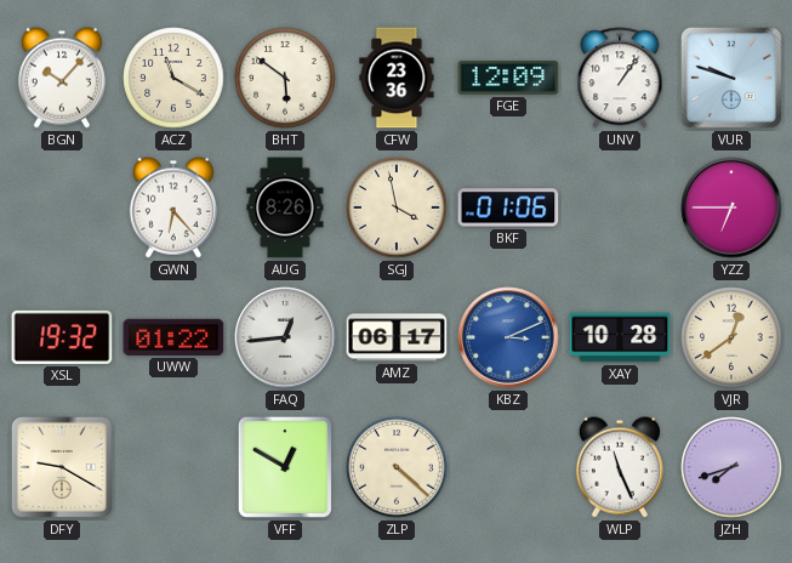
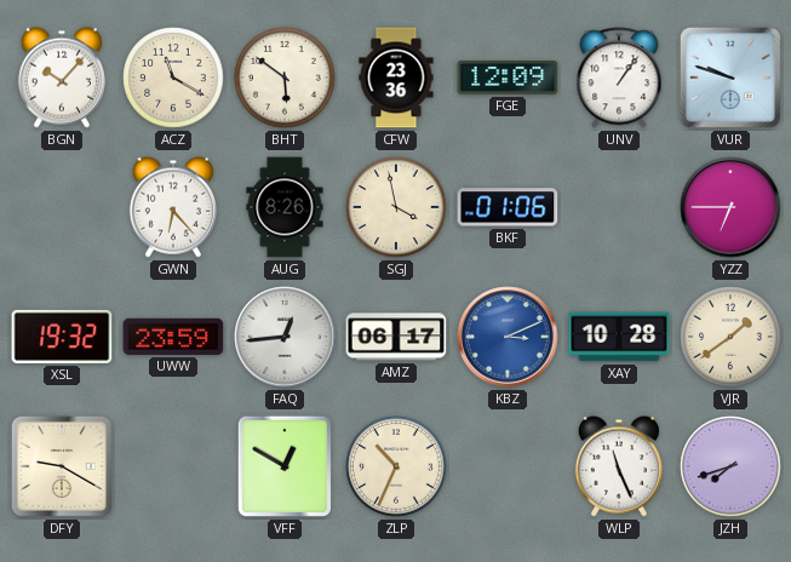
UWW: 01:22 -> 23:59
VJR: 12:39 -> 1:39
ZLP: 4:22 -> 10:34
